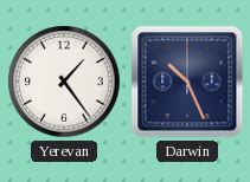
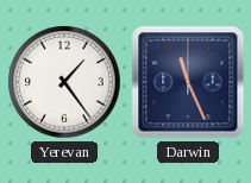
Darwin: 10:26 -> 11:26
